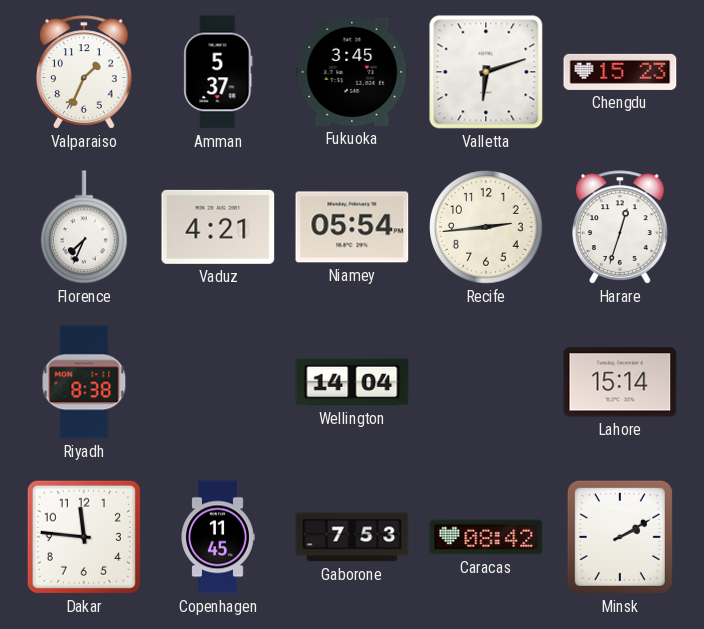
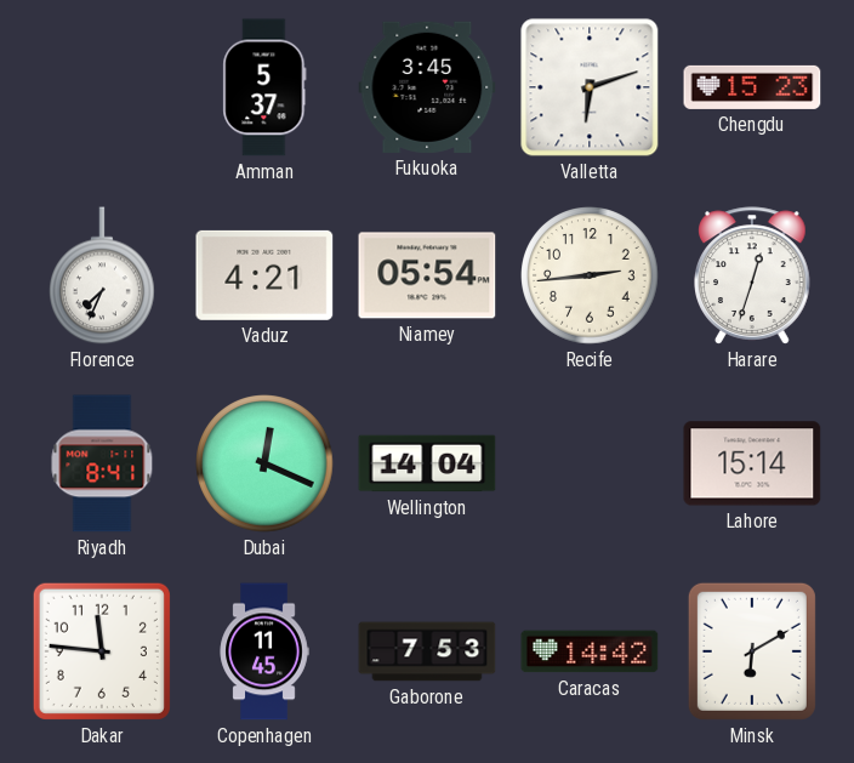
Valparaiso: 1:34 -> none
Riyadh: 8:38 -> 8:41
Dubai: none -> 12:19
Caracas: 08:42 -> 14:42
Minsk: 2:10 -> 6:10
